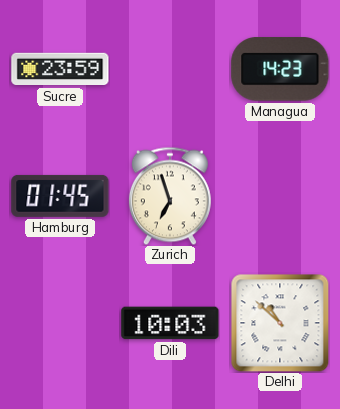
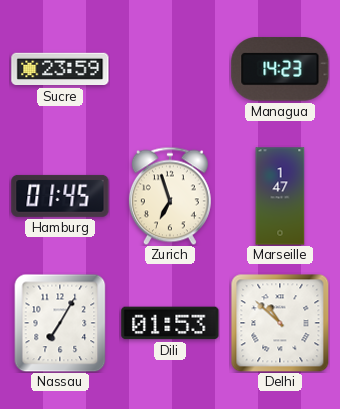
Marseille: none -> 1:47
Nassau: none -> 7:05
Dili: 10:03 -> 01:53
